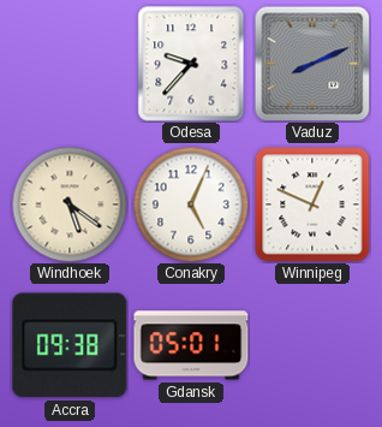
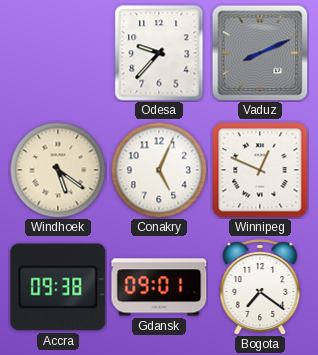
Gdansk: 05:01 -> 09:01
Bogota: none -> 7:21
